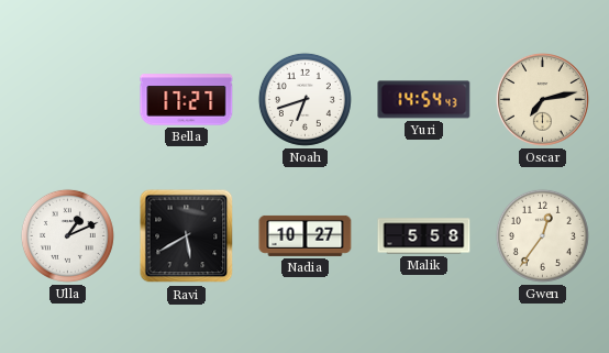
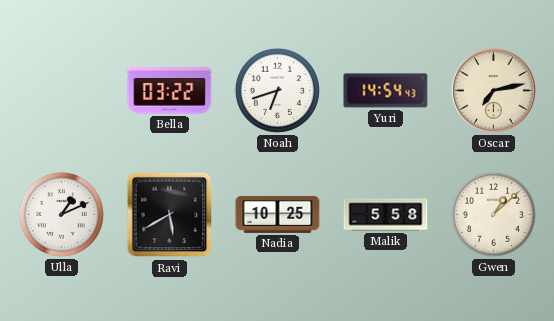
Bella: 17:27 -> 03:22
Nadia: 10:27 -> 10:25
Gwen: 12:36 -> 1:08
